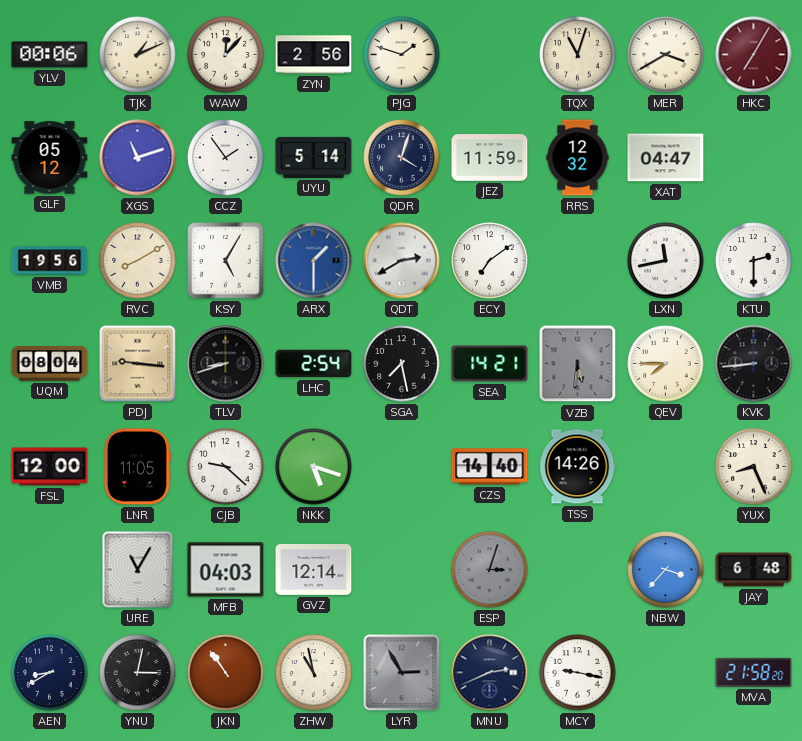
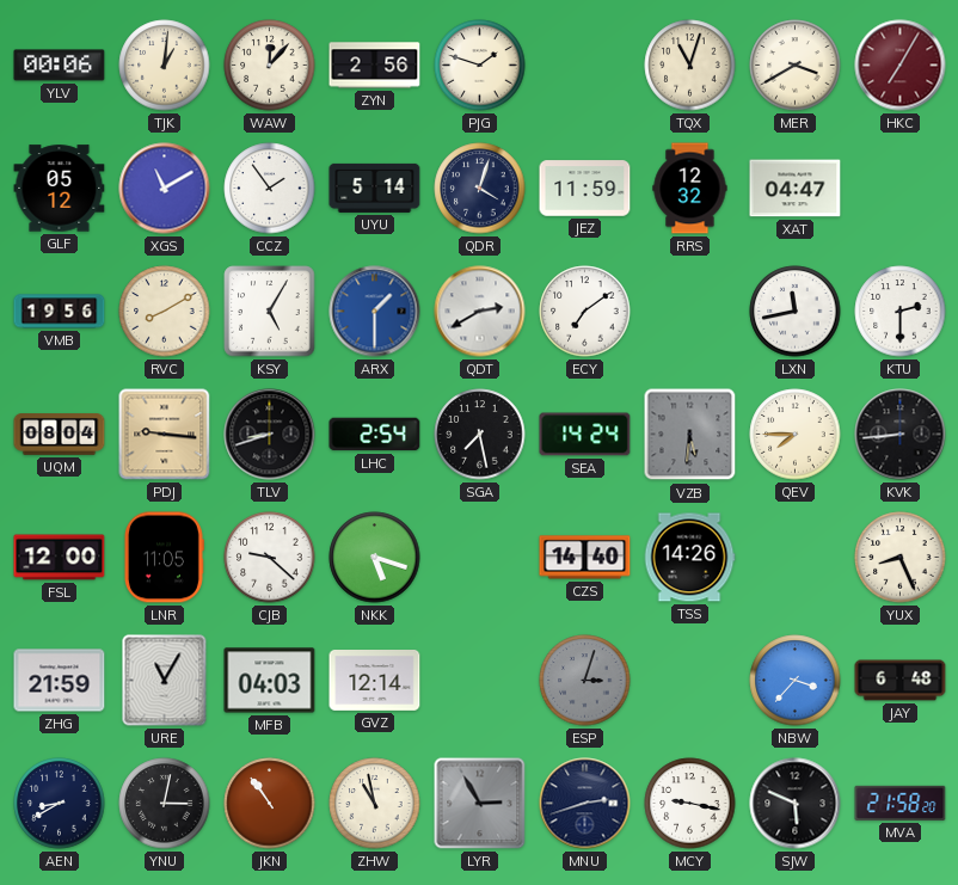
TJK: 1:11 -> 1:01
XGS: 11:12 -> 11:10
SEA: 14:21 -> 14:24
ZHG: none -> 21:59
MNU: 2:41 -> 2:42
SJW: none -> 5:49
